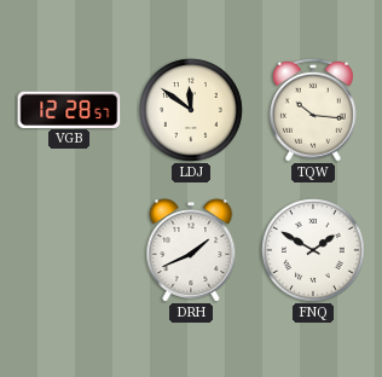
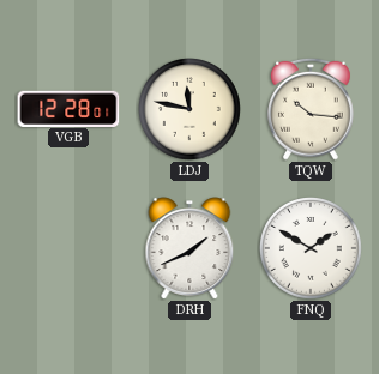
VGB: 12:28:57 -> 12:28:01
LDJ: 11:51 -> 11:47
